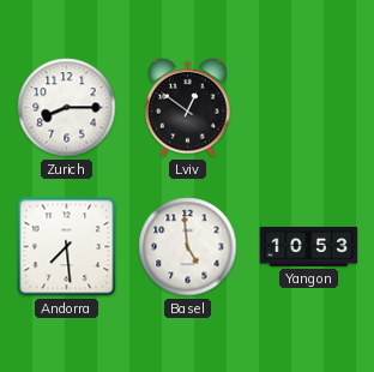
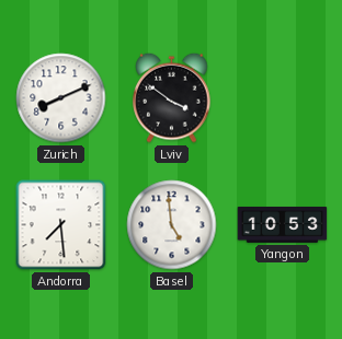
Zurich: 8:15 -> 8:11
Lviv: 12:51 -> 3:51
